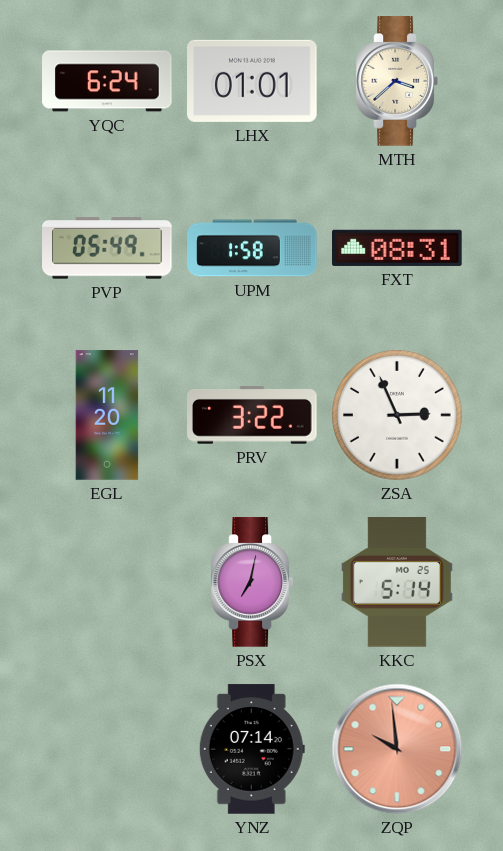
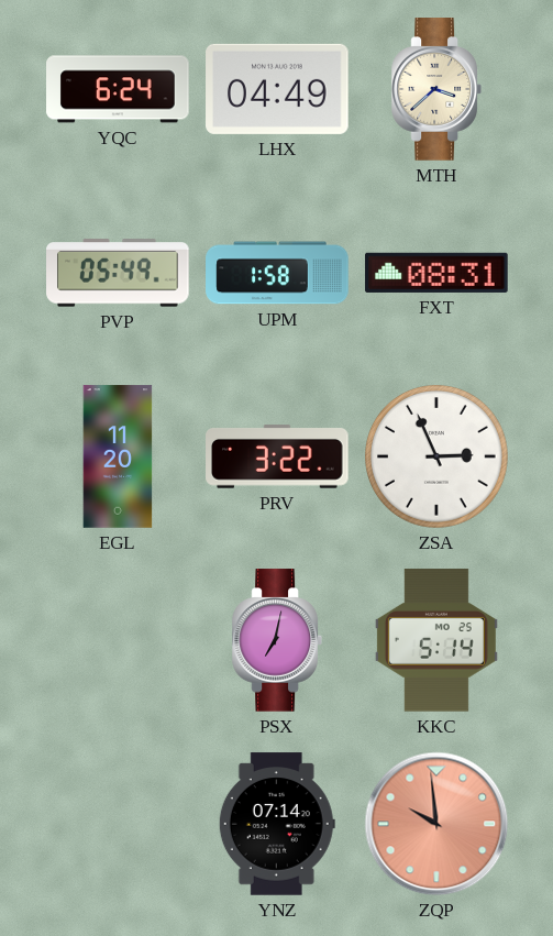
LHX: 01:01 -> 04:49
